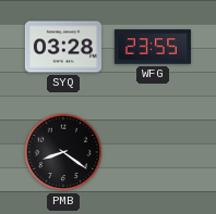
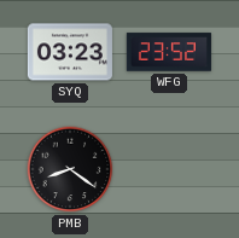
SYQ: 03:28 -> 03:23
WFG: 23:55 -> 23:52
